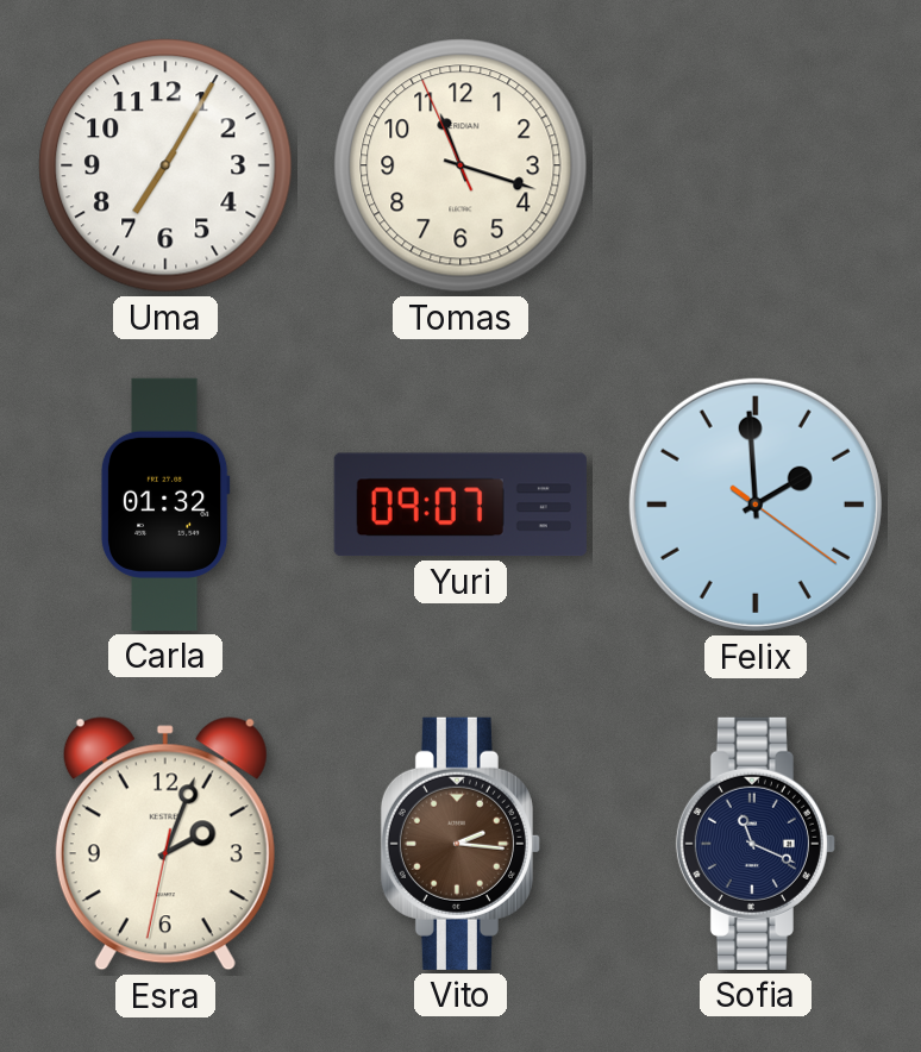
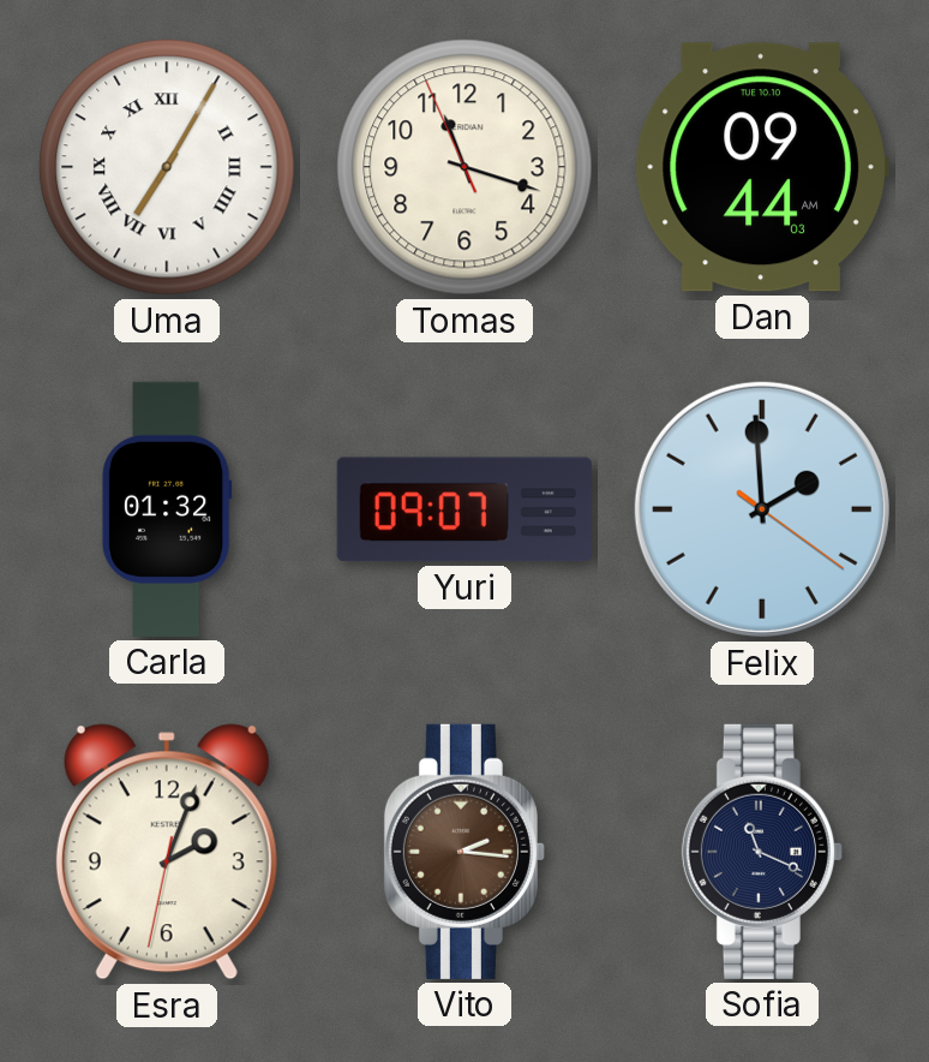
Uma numerals: Arabic -> Roman
Dan: none -> 09:44
